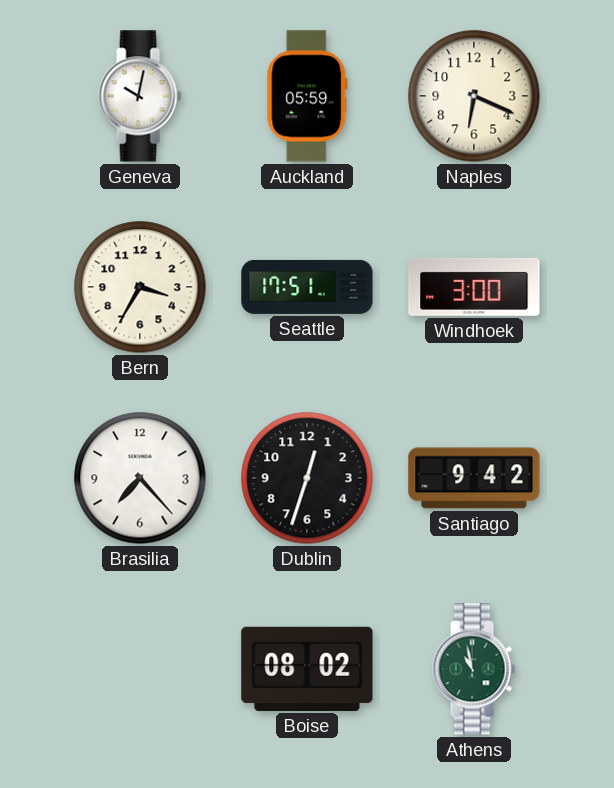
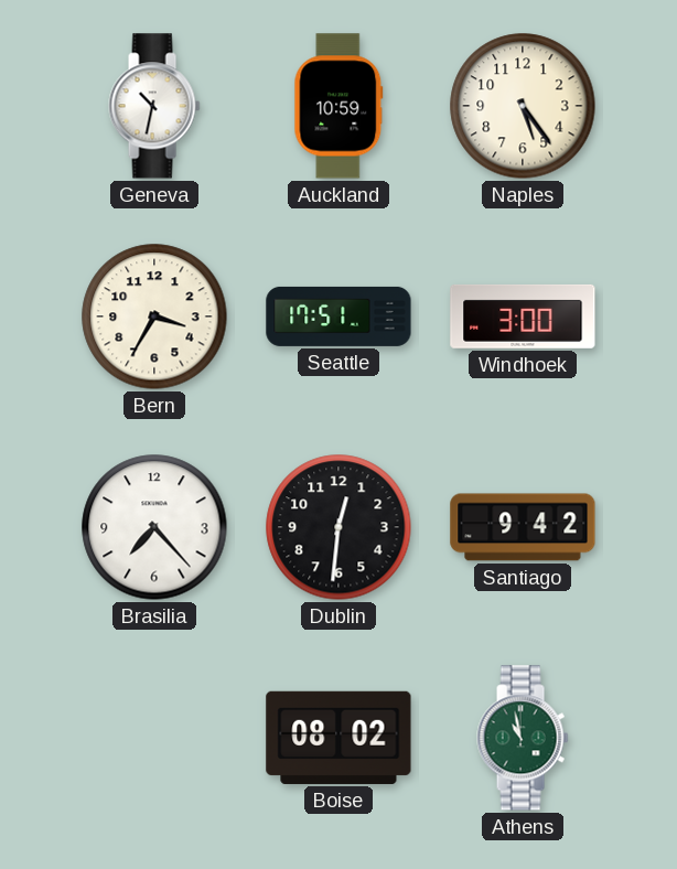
Geneva: 10:02 -> 10:32
Auckland: 05:59 -> 10:59
Naples: 6:19 -> 5:24
Dublin: 12:33 -> 12:31
